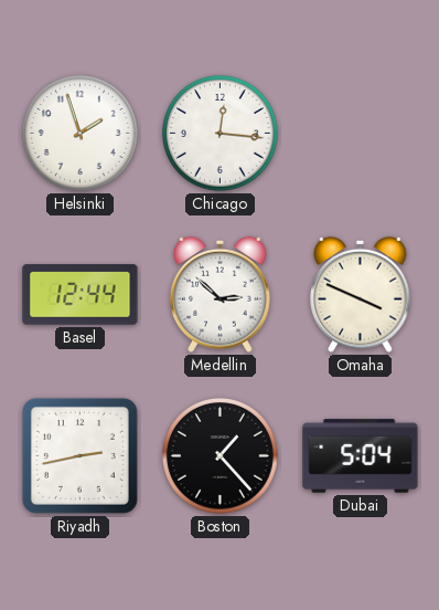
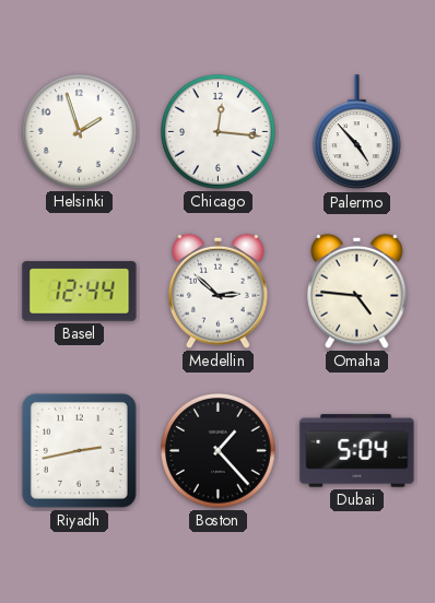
Palermo: none -> 4:53
Omaha: 3:49 -> 4:46
